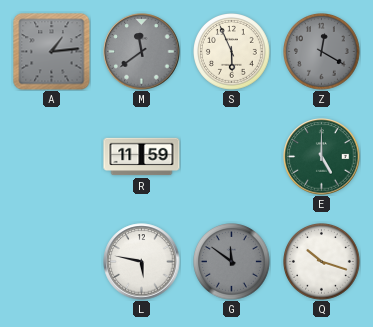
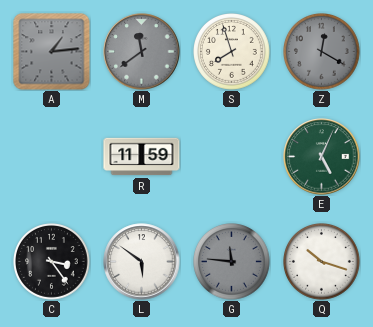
S: 5:56 -> 7:57
E: 5:00 -> 5:04
C: none -> 3:24
L: 5:47 -> 5:51
G: 11:51 -> 11:46
